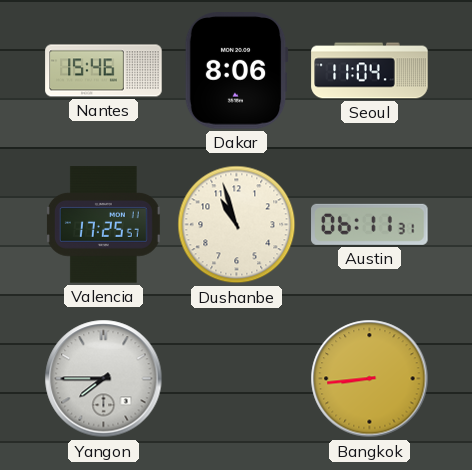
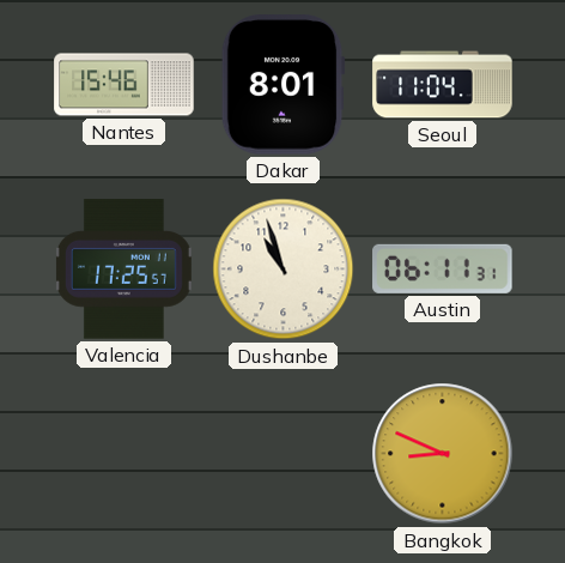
Dakar: 8:06 -> 8:01
Yangon: 7:45 -> none
Bangkok: 8:44 -> 8:49
